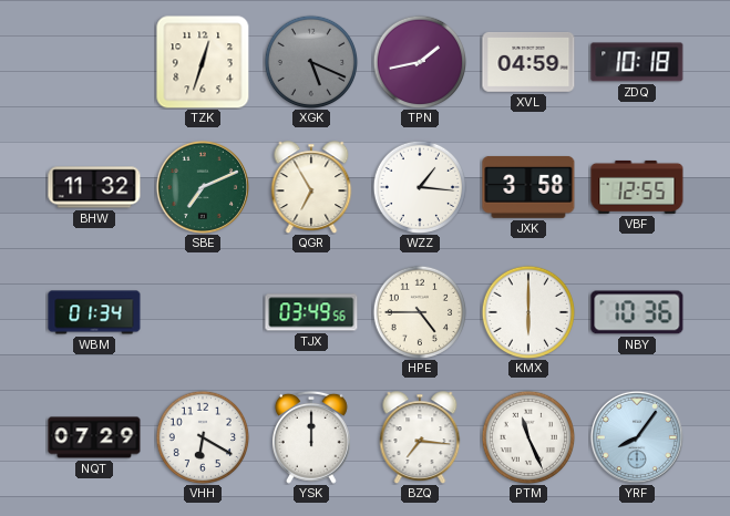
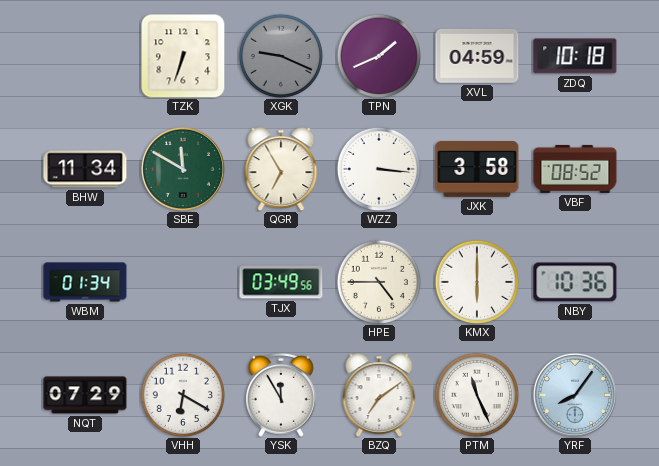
TZK: 12:33 -> 6:33
XGK: 5:19 -> 9:19
TPN: 1:43 -> 1:41
BHW: 11:32 -> 11:34
SBE: 7:11 -> 11:50
WZZ: 1:16 -> 3:16
VBF: 12:55 -> 08:52
YSK: 12:00 -> 11:55
BZQ: 7:16 -> 7:09
